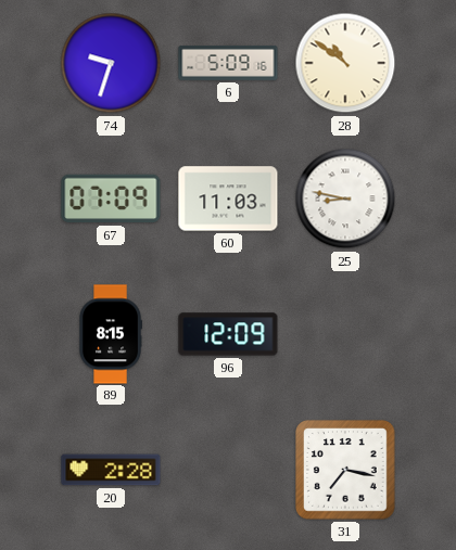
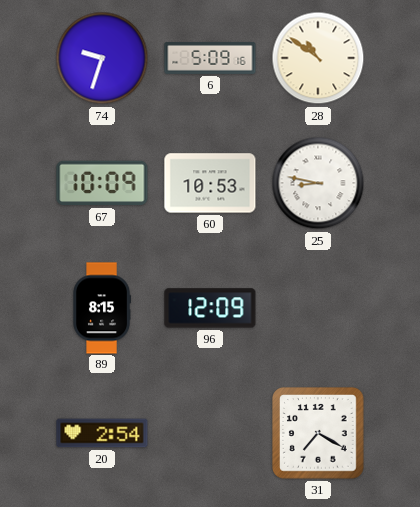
67: 07:09 -> 10:09
60: 11:03 -> 10:53
20: 2:28 -> 2:54
31: 7:17 -> 7:20
